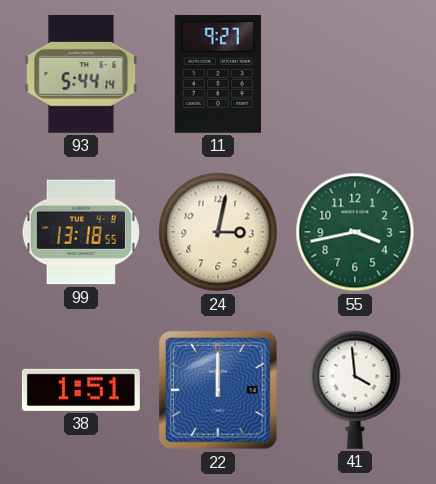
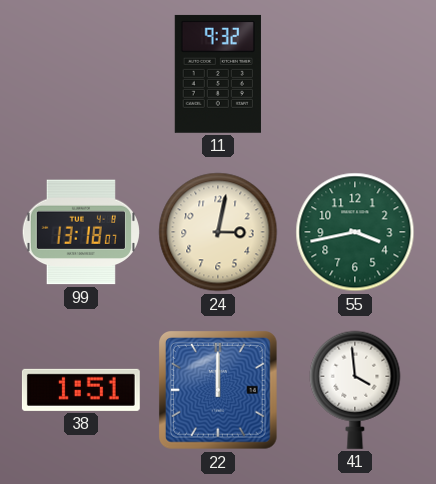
93: 5:44 -> none
11: 9:27 -> 9:32
99: 13:18:55 -> 13:18:07
